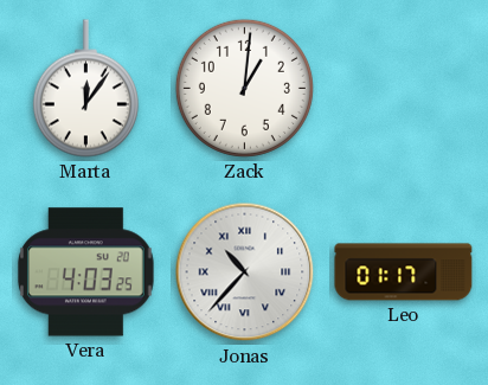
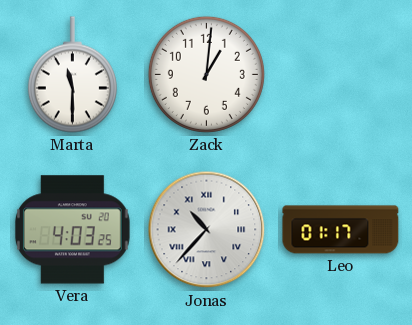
Marta: 12:06 -> 11:30
